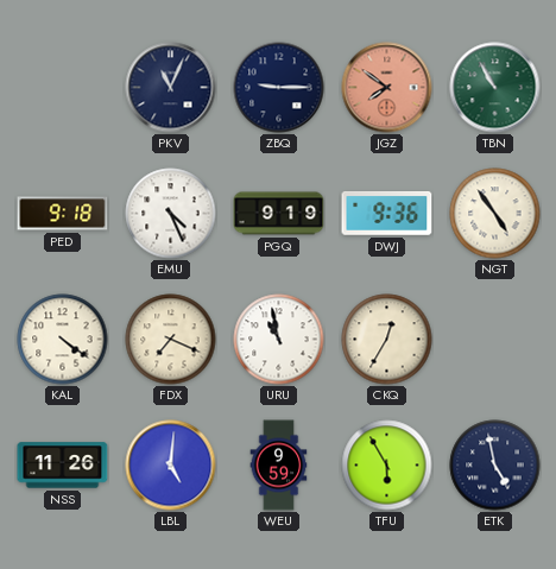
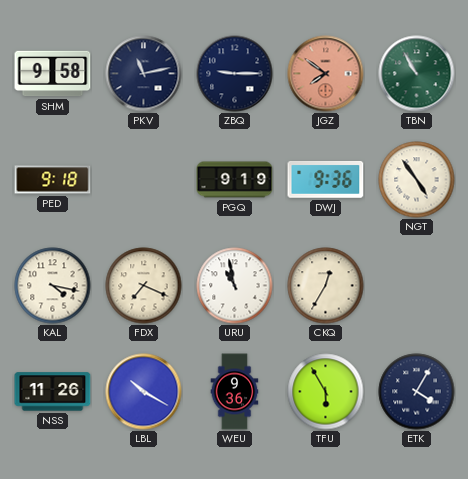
SHM: none -> 9:58
PKV: 11:04 -> 11:13
EMU: 4:26 -> none
KAL: 4:21 -> 4:17
LBL: 5:01 -> 10:20
WEU: 9:59 -> 9:36
ETK: 4:58 -> 4:05
